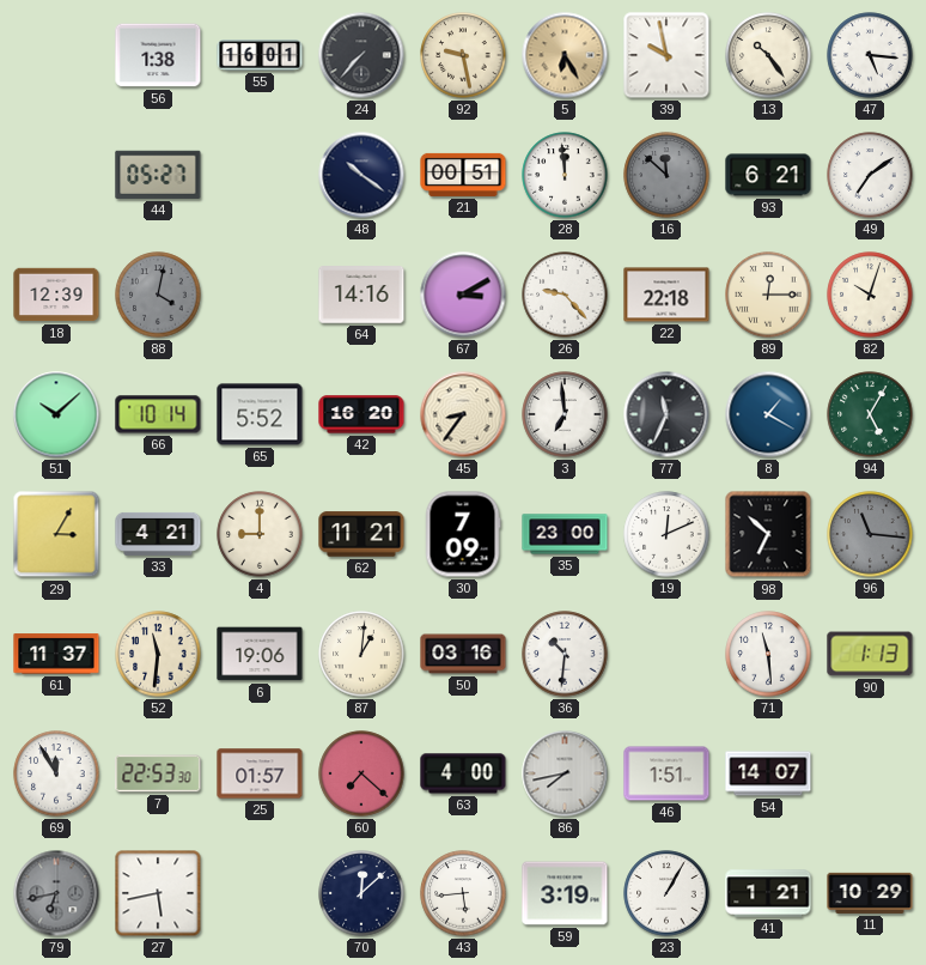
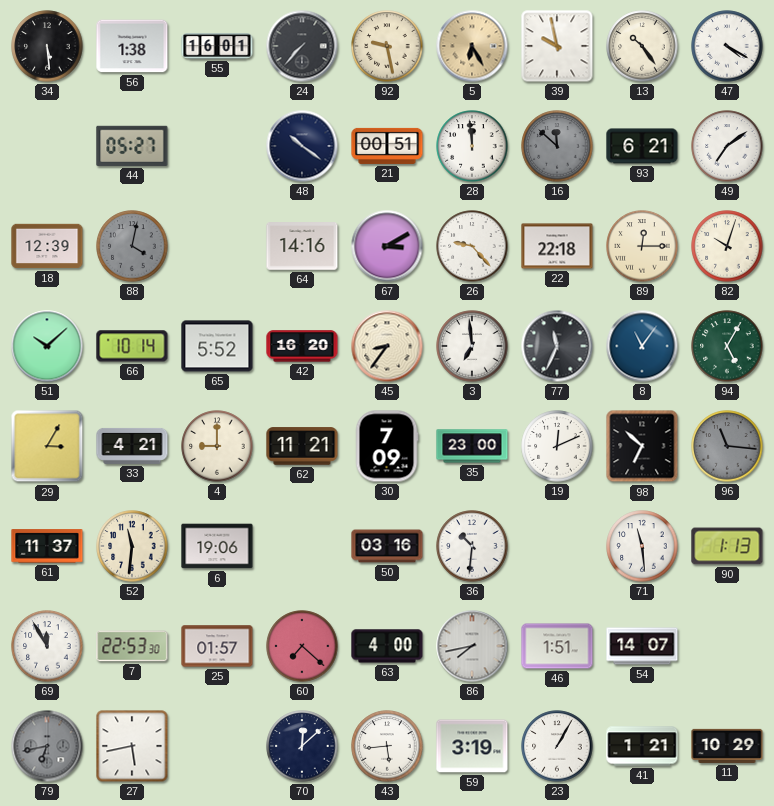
34: none -> 5:29
47: 5:16 -> 4:20
8: 1:20 -> 11:06
87: 1:01 -> none
